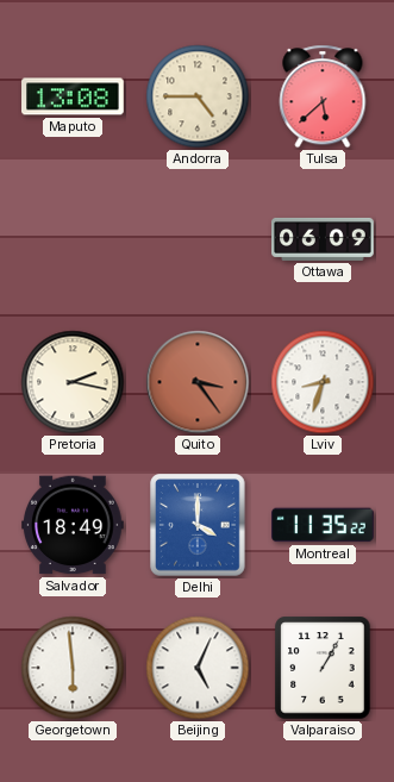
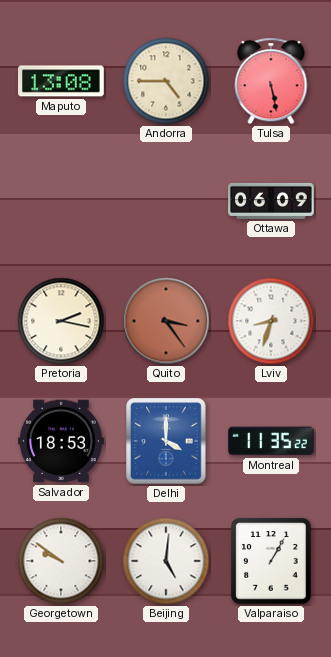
Tulsa: 5:38 -> 5:28
Salvador: 18:49 -> 18:53
Georgetown: 5:59 -> 9:51
Beijing: 5:04 -> 5:01
